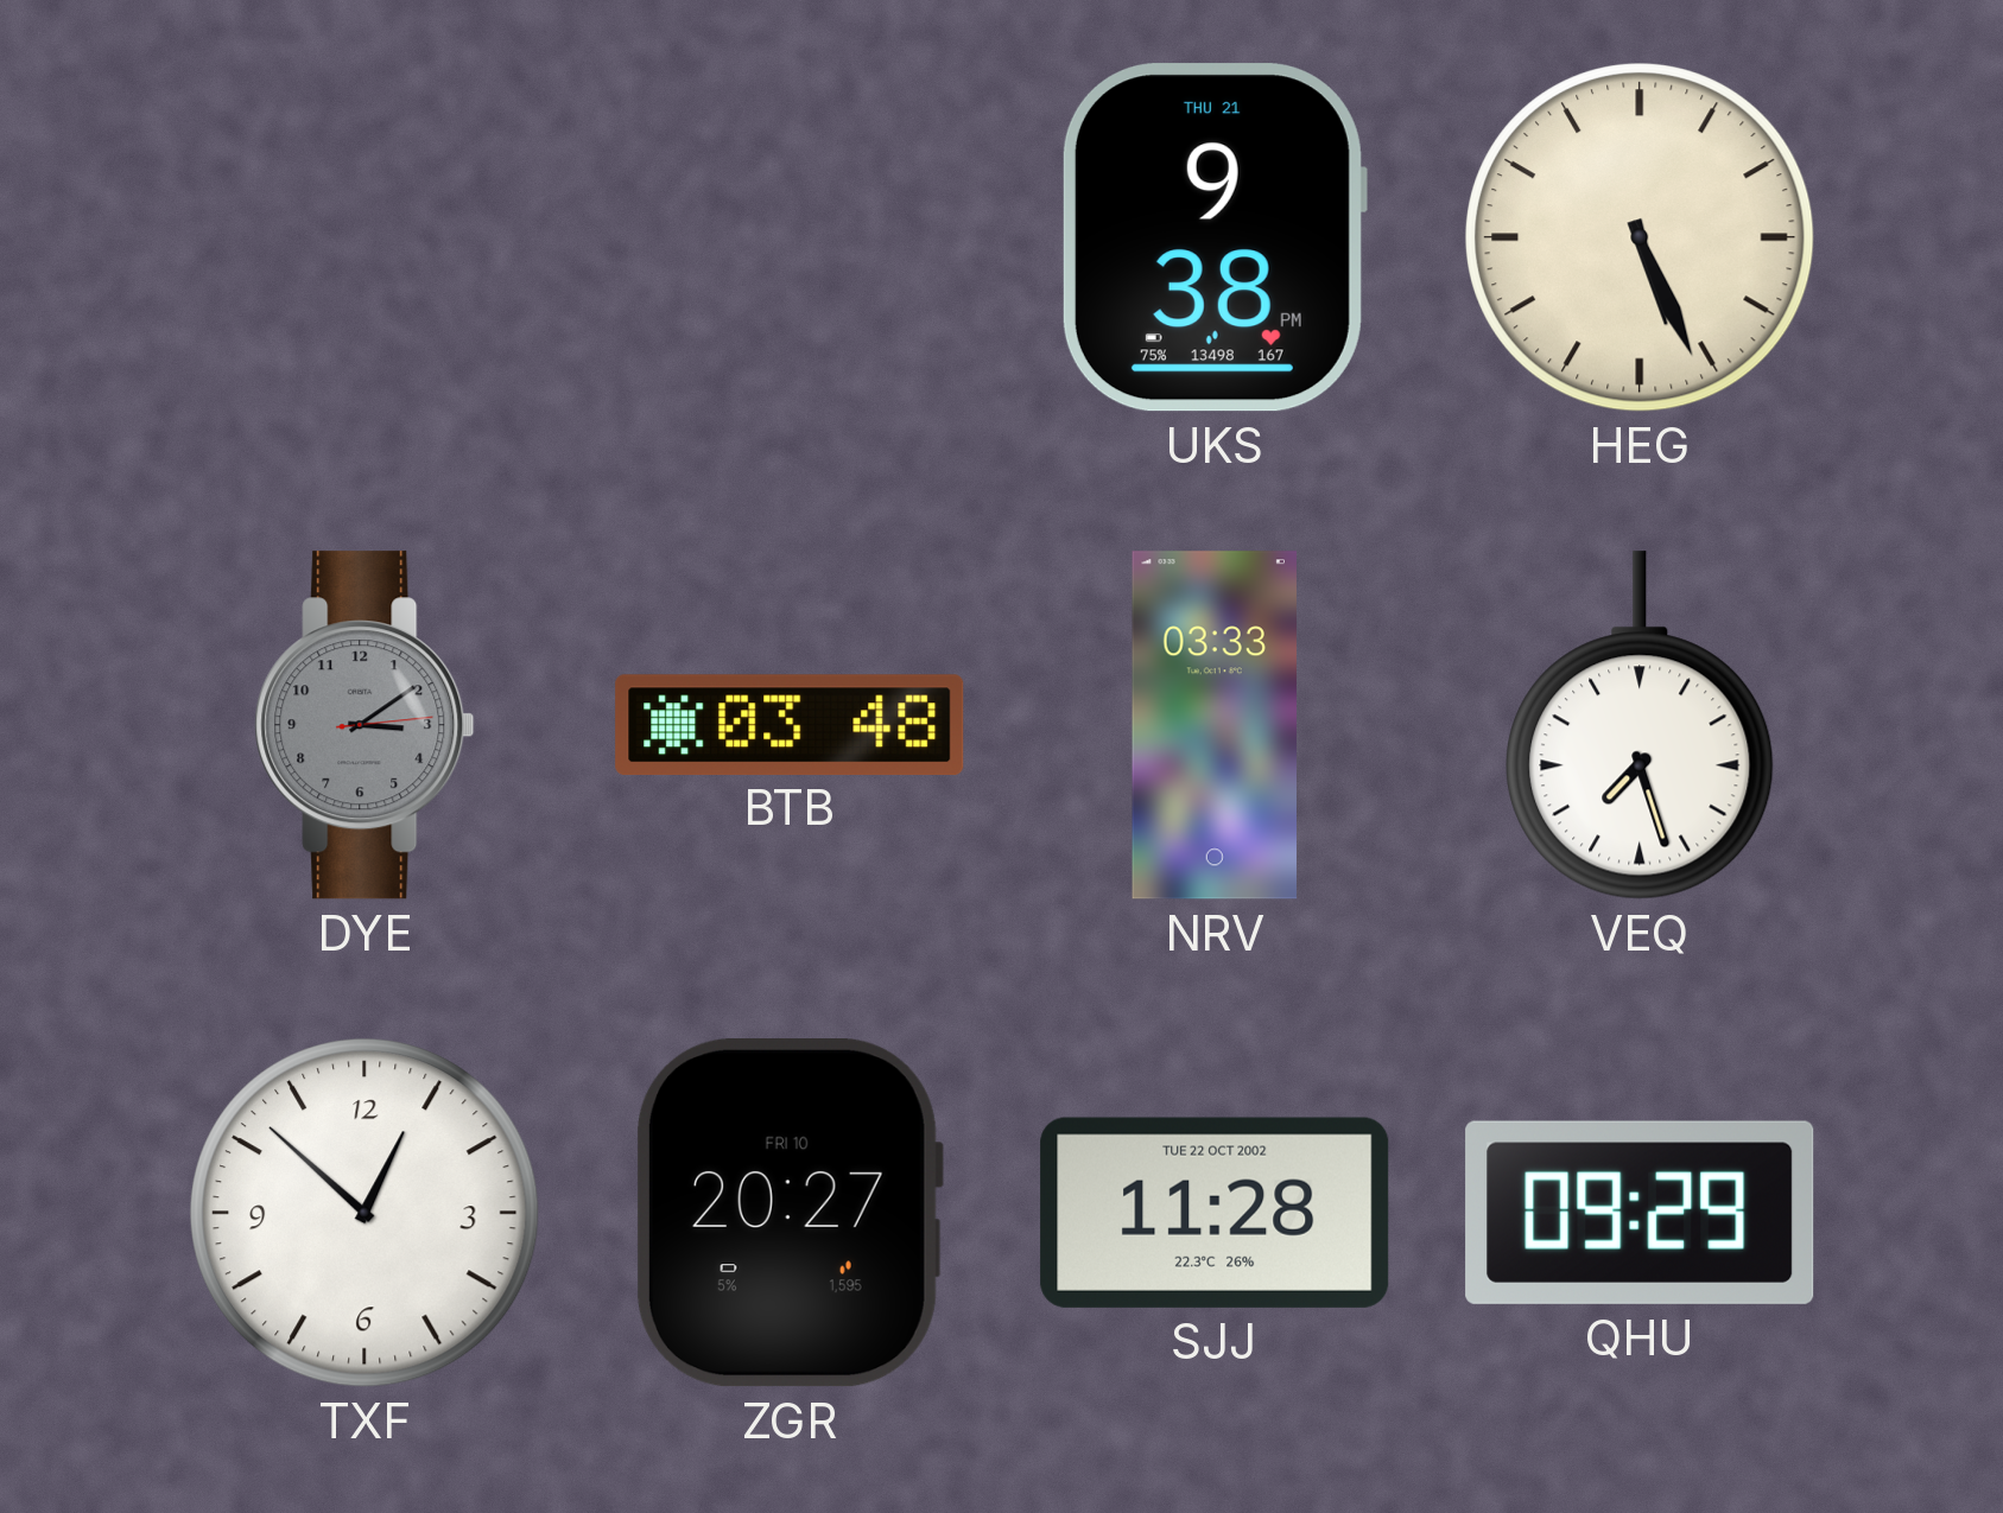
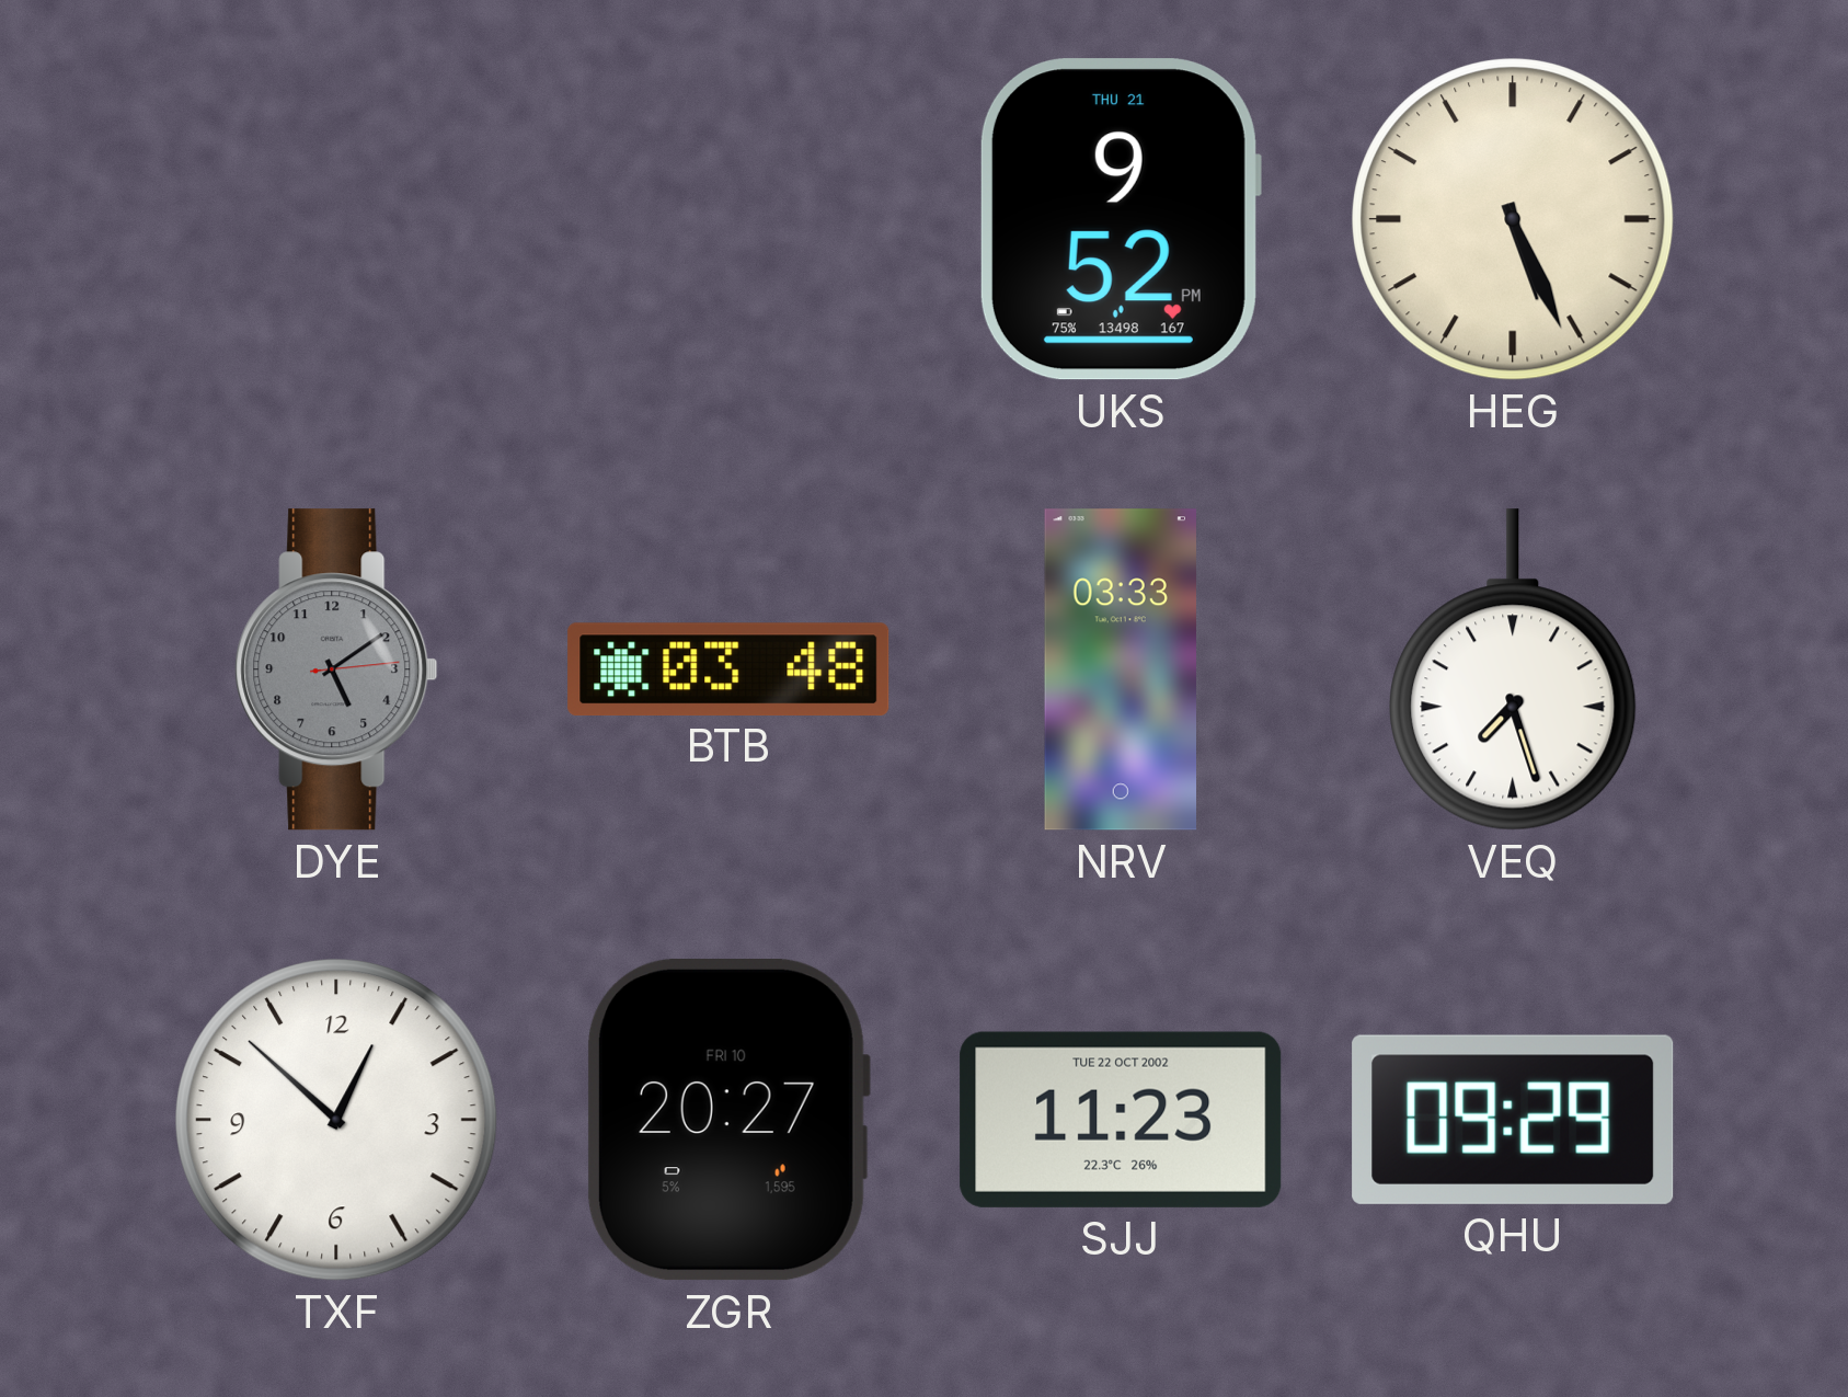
UKS: 9:38 -> 9:52
DYE: 3:09 -> 5:09
SJJ: 11:28 -> 11:23
